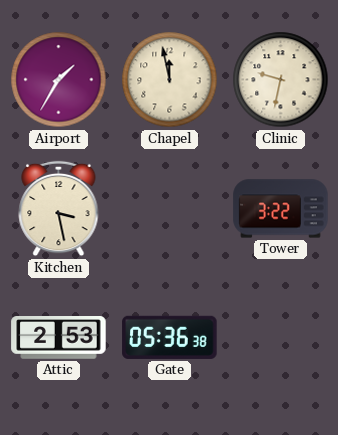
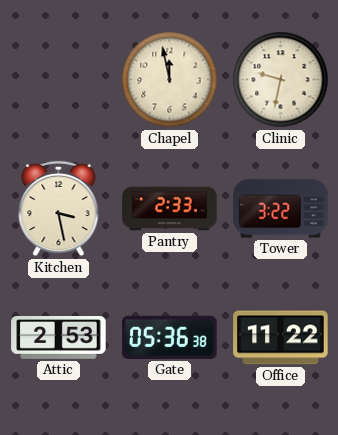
Airport: 1:35 -> none
Pantry: none -> 2:33
Office: none -> 11:22
